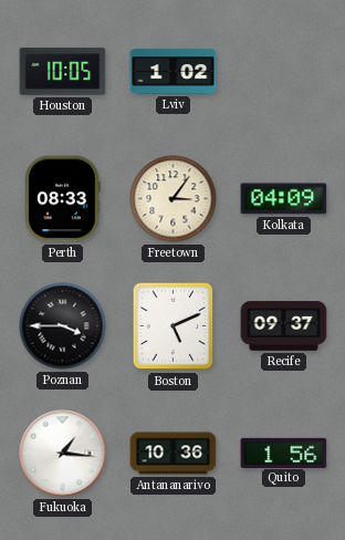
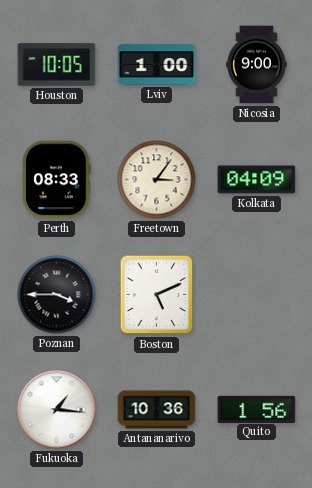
Lviv: 1:02 -> 1:00
Nicosia: none -> 9:00
Recife: 09:37 -> none
